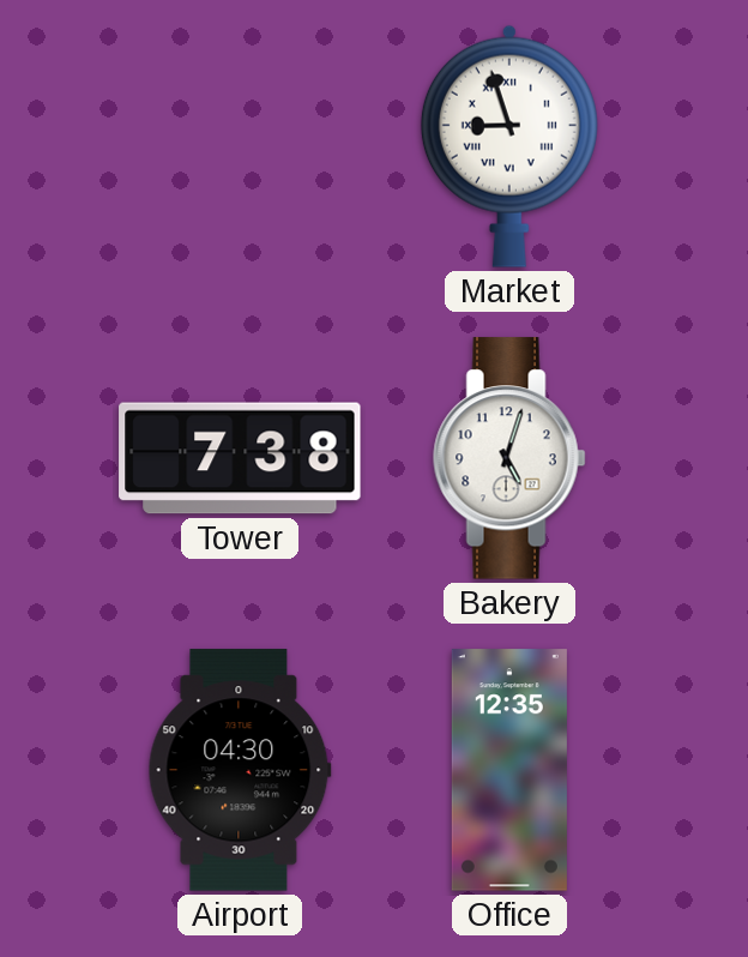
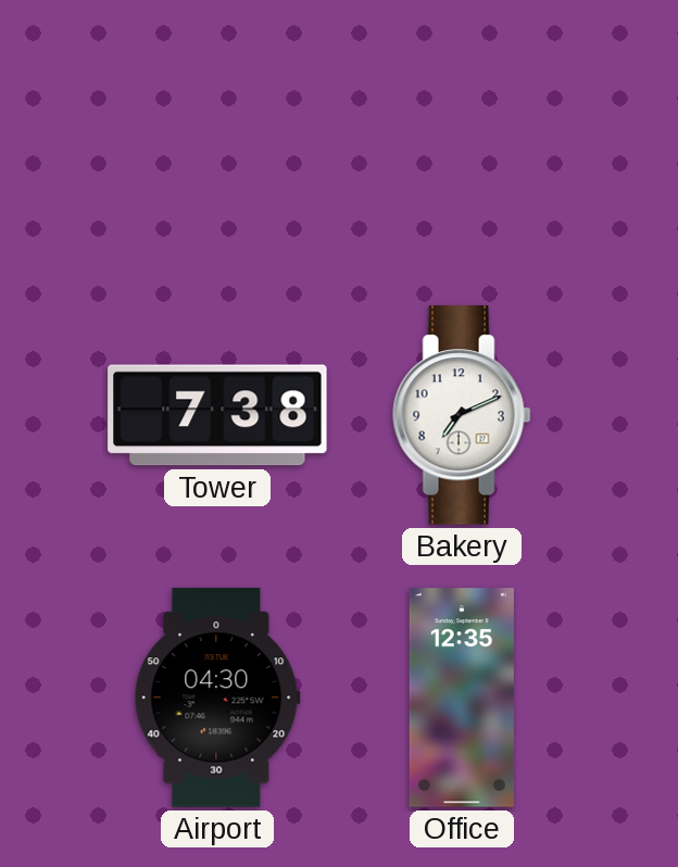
Market: 8:57 -> none
Bakery: 5:03 -> 7:11
